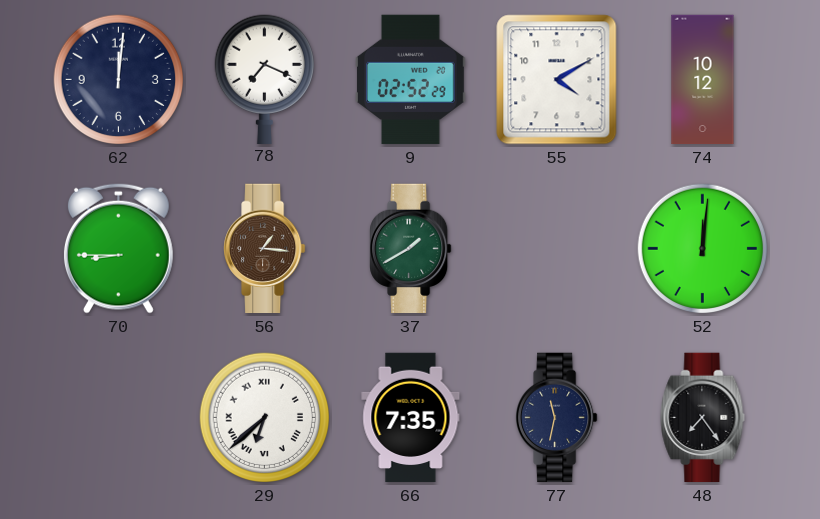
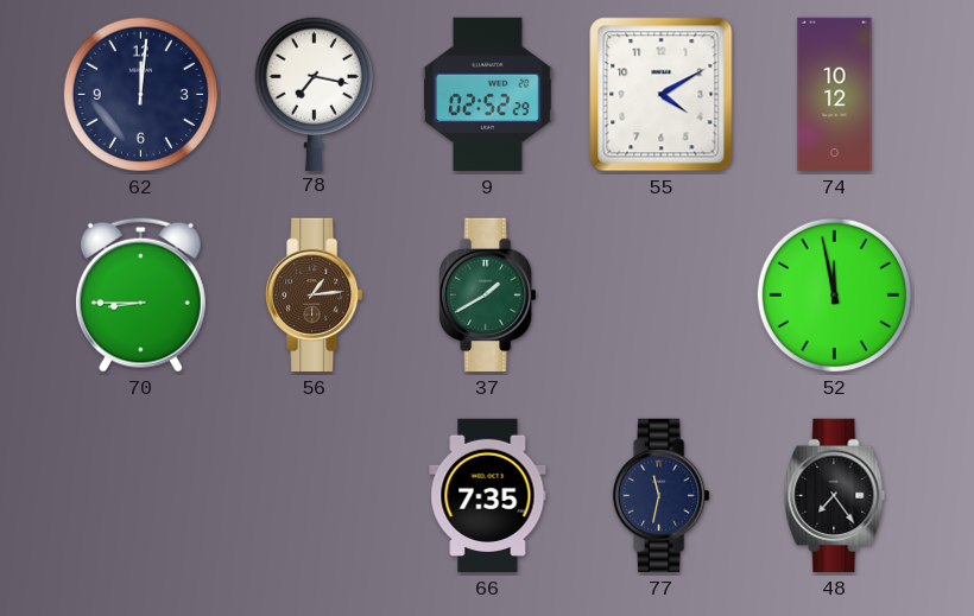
78: 7:19 -> 7:17
56: 1:16 -> 1:14
52: 12:01 -> 11:58
29: 6:38 -> none
